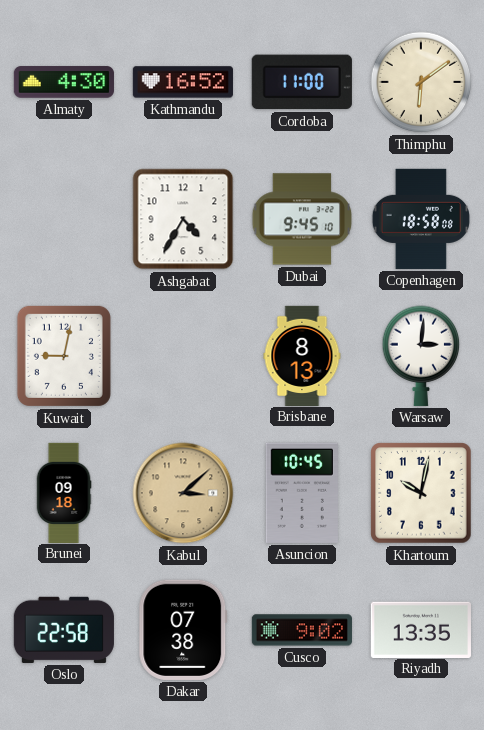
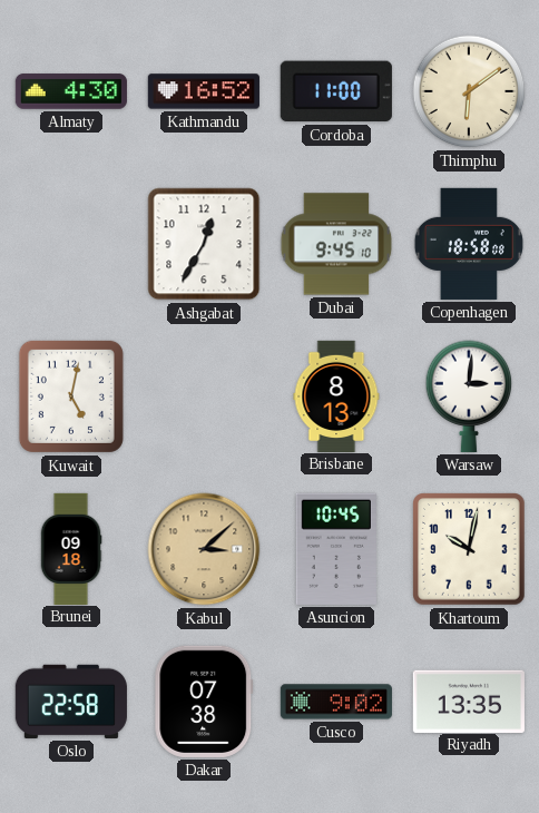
Ashgabat: 4:35 -> 12:35
Kuwait: 9:02 -> 5:02
